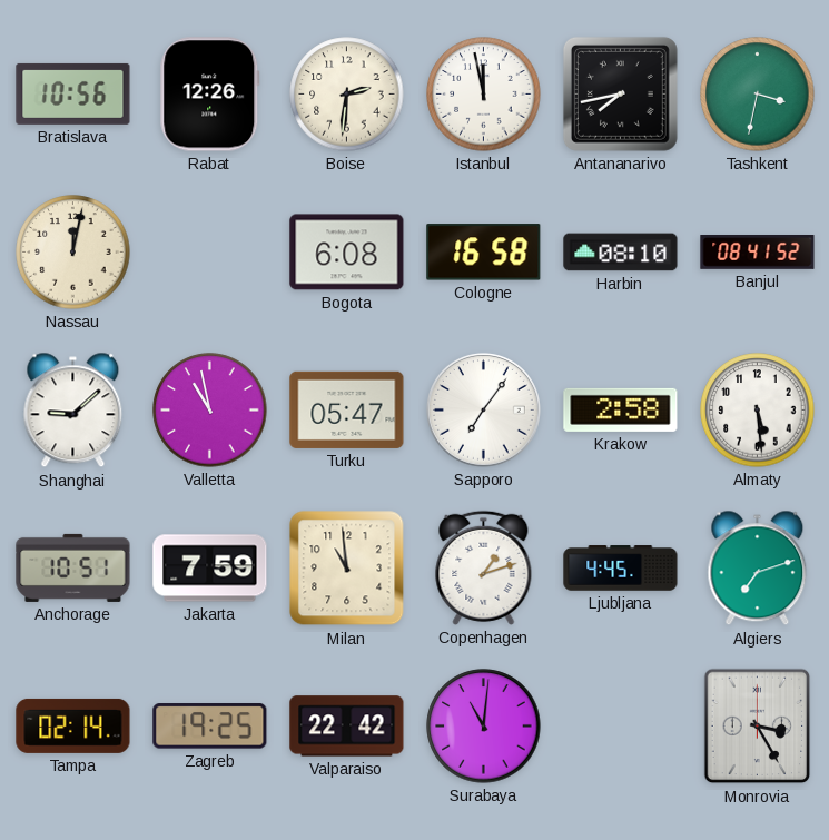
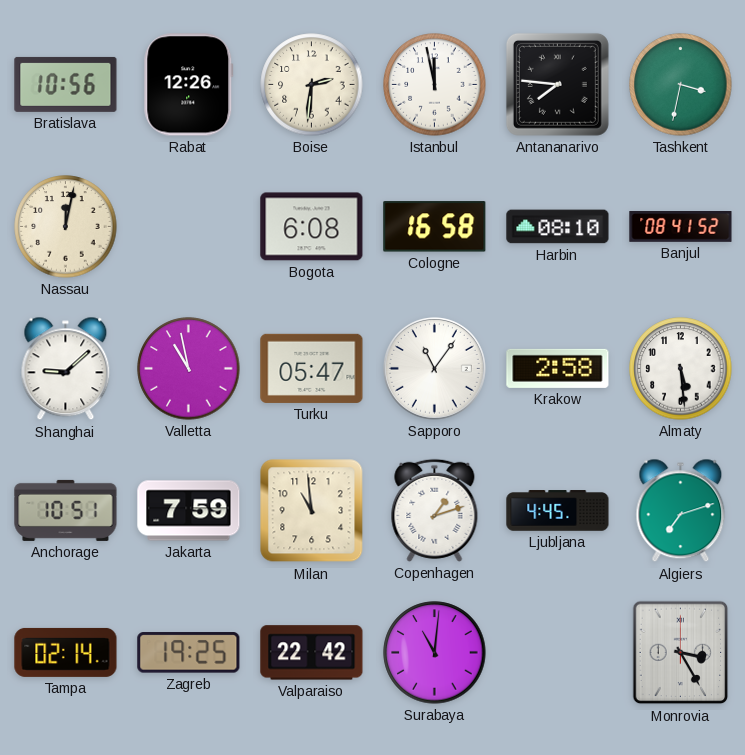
Antananarivo: 7:43 -> 7:46
Sapporo: 7:06 -> 11:06
